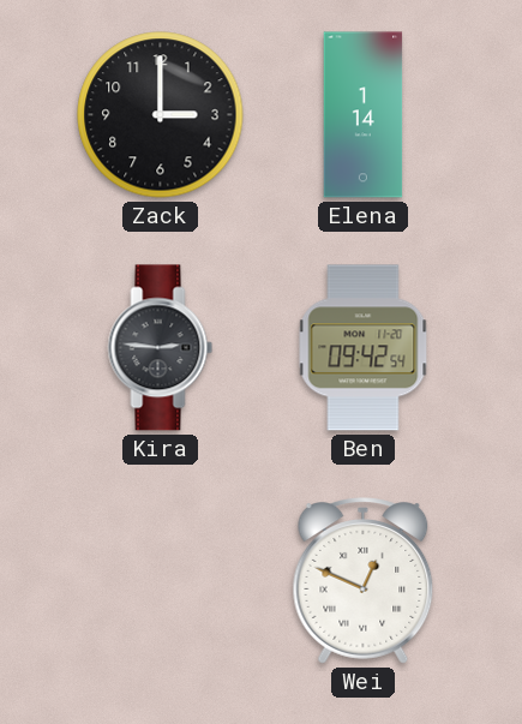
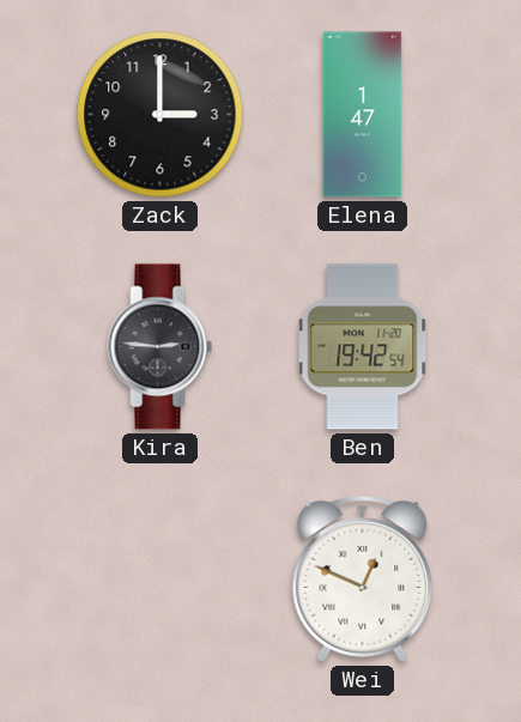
Elena: 1:14 -> 1:47
Ben: 09:42 -> 19:42
